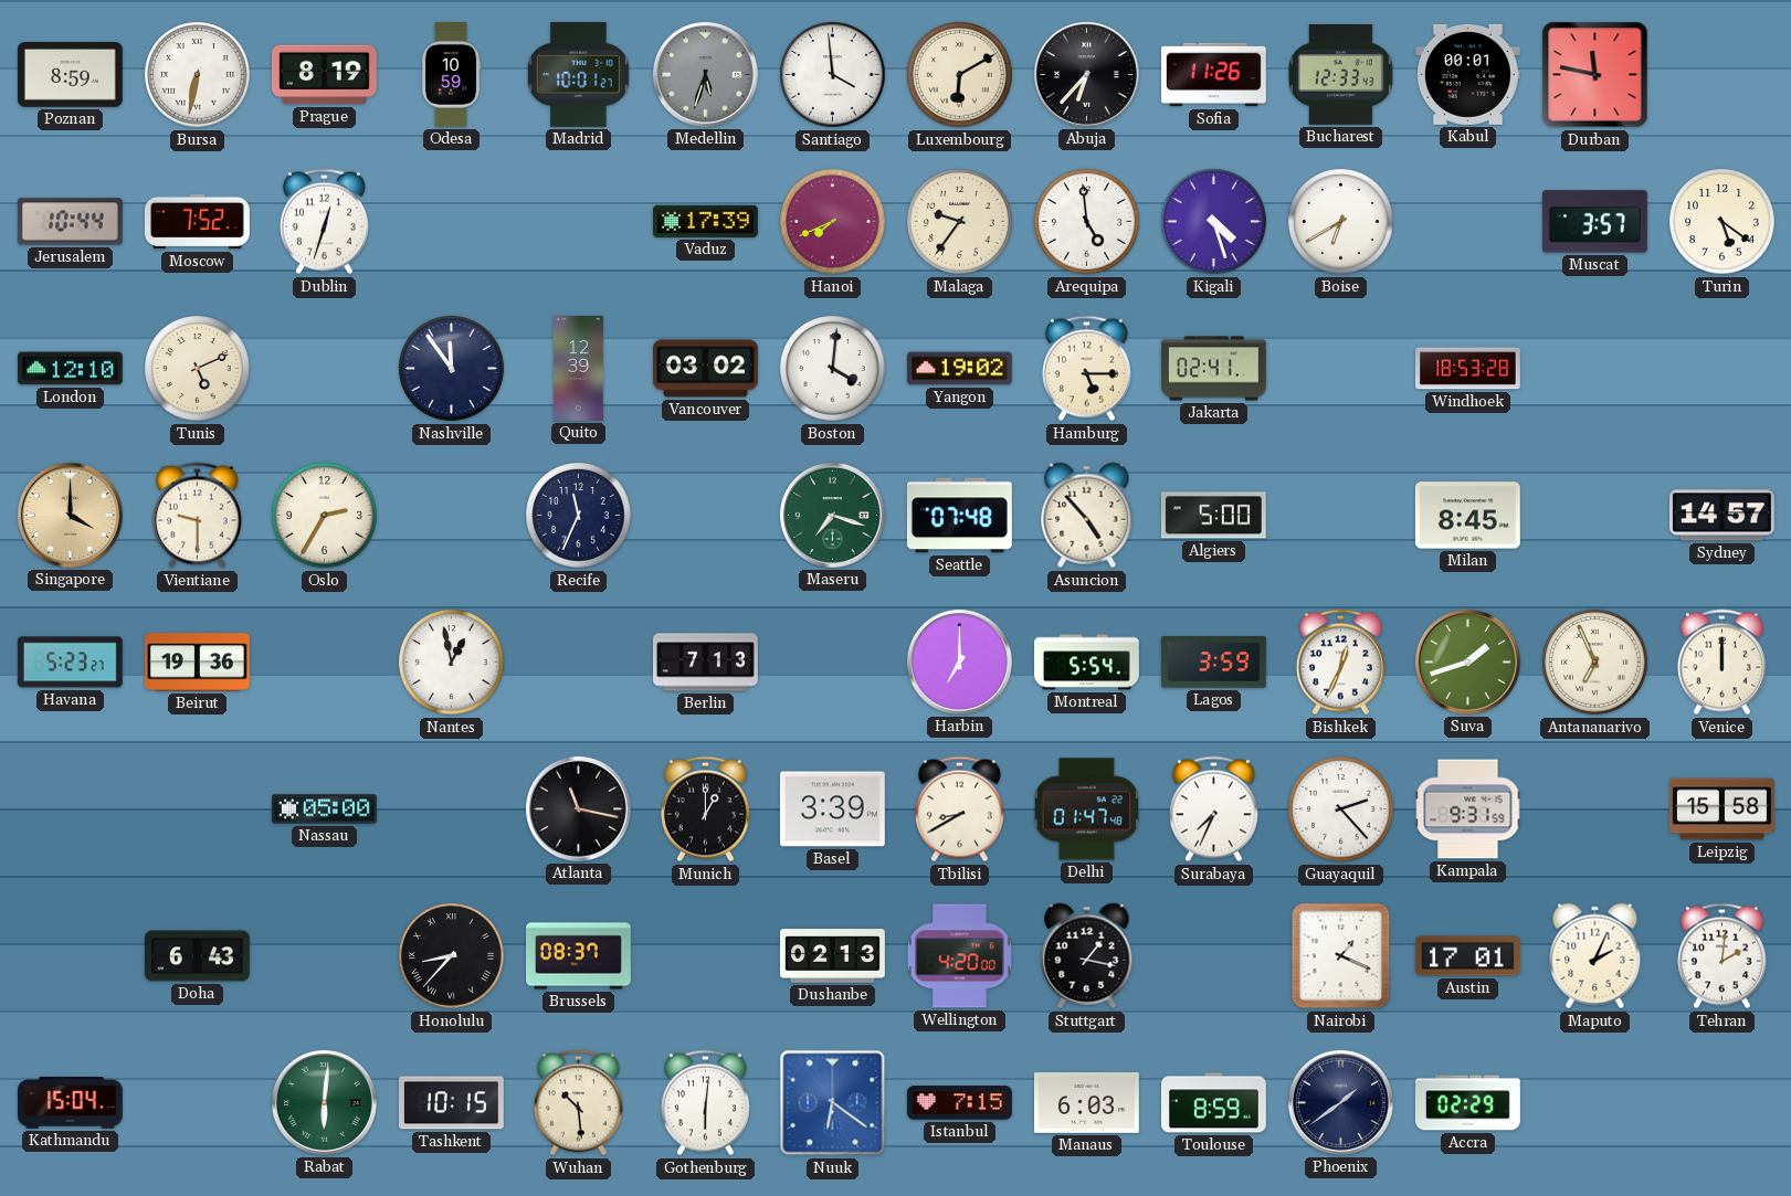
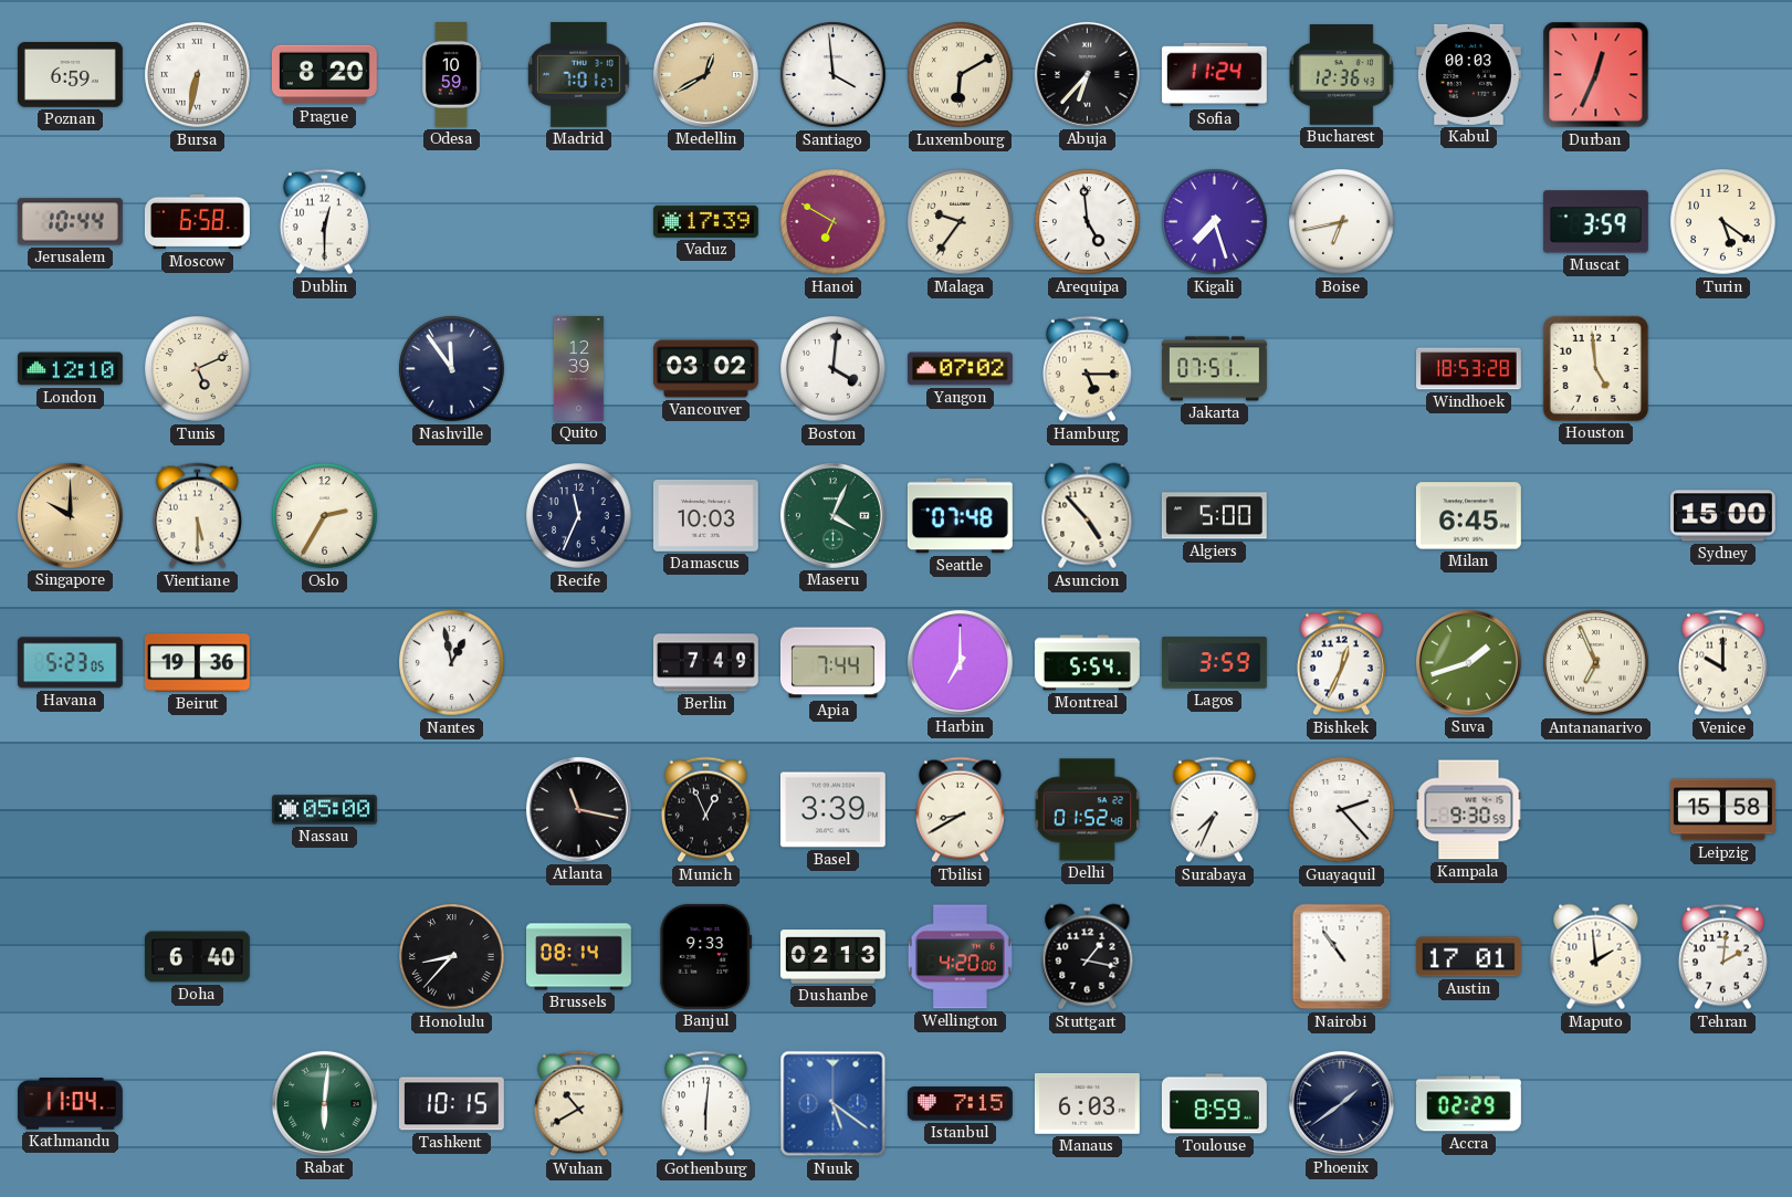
Poznan: 8:59 -> 6:59
Prague: 8:19 -> 8:20
Madrid: 10:01 -> 7:01
Medellin: 5:33 -> 12:40
Medellin dial: grey -> champagne
Sofia: 11:26 -> 11:24
Bucharest: 12:33 -> 12:36
Kabul: 00:01 -> 00:03
Durban: 11:47 -> 12:34
Moscow: 7:52 -> 6:58
Dublin: 12:33 -> 12:30
Hanoi: 7:41 -> 6:50
Kigali: 4:27 -> 7:27
Boise: 6:40 -> 6:43
Muscat: 3:57 -> 3:59
Yangon: 19:02 -> 07:02
Jakarta: 02:41 -> 07:51
Houston: none -> 4:59
Singapore: 4:00 -> 10:00
Vientiane: 9:30 -> 5:30
Damascus: none -> 10:03
Maseru: 7:18 -> 4:04
Milan: 8:45 -> 6:45
Sydney: 14:57 -> 15:00
Havana: 5:23:27 -> 5:23:05
Berlin: 7:13 -> 7:49
Apia: none -> 7:44
Venice: 12:00 -> 10:00
Munich: 1:00 -> 12:56
Delhi: 01:47 -> 01:52
Kampala: 9:31 -> 9:30
Doha: 6:43 -> 6:40
Brussels: 08:37 -> 08:14
Banjul: none -> 9:33
Nairobi: 1:19 -> 10:54
Maputo: 2:04 -> 1:59
Kathmandu: 15:04 -> 11:04
Wuhan: 10:29 -> 10:40
Nuuk: 6:21 -> 5:21
